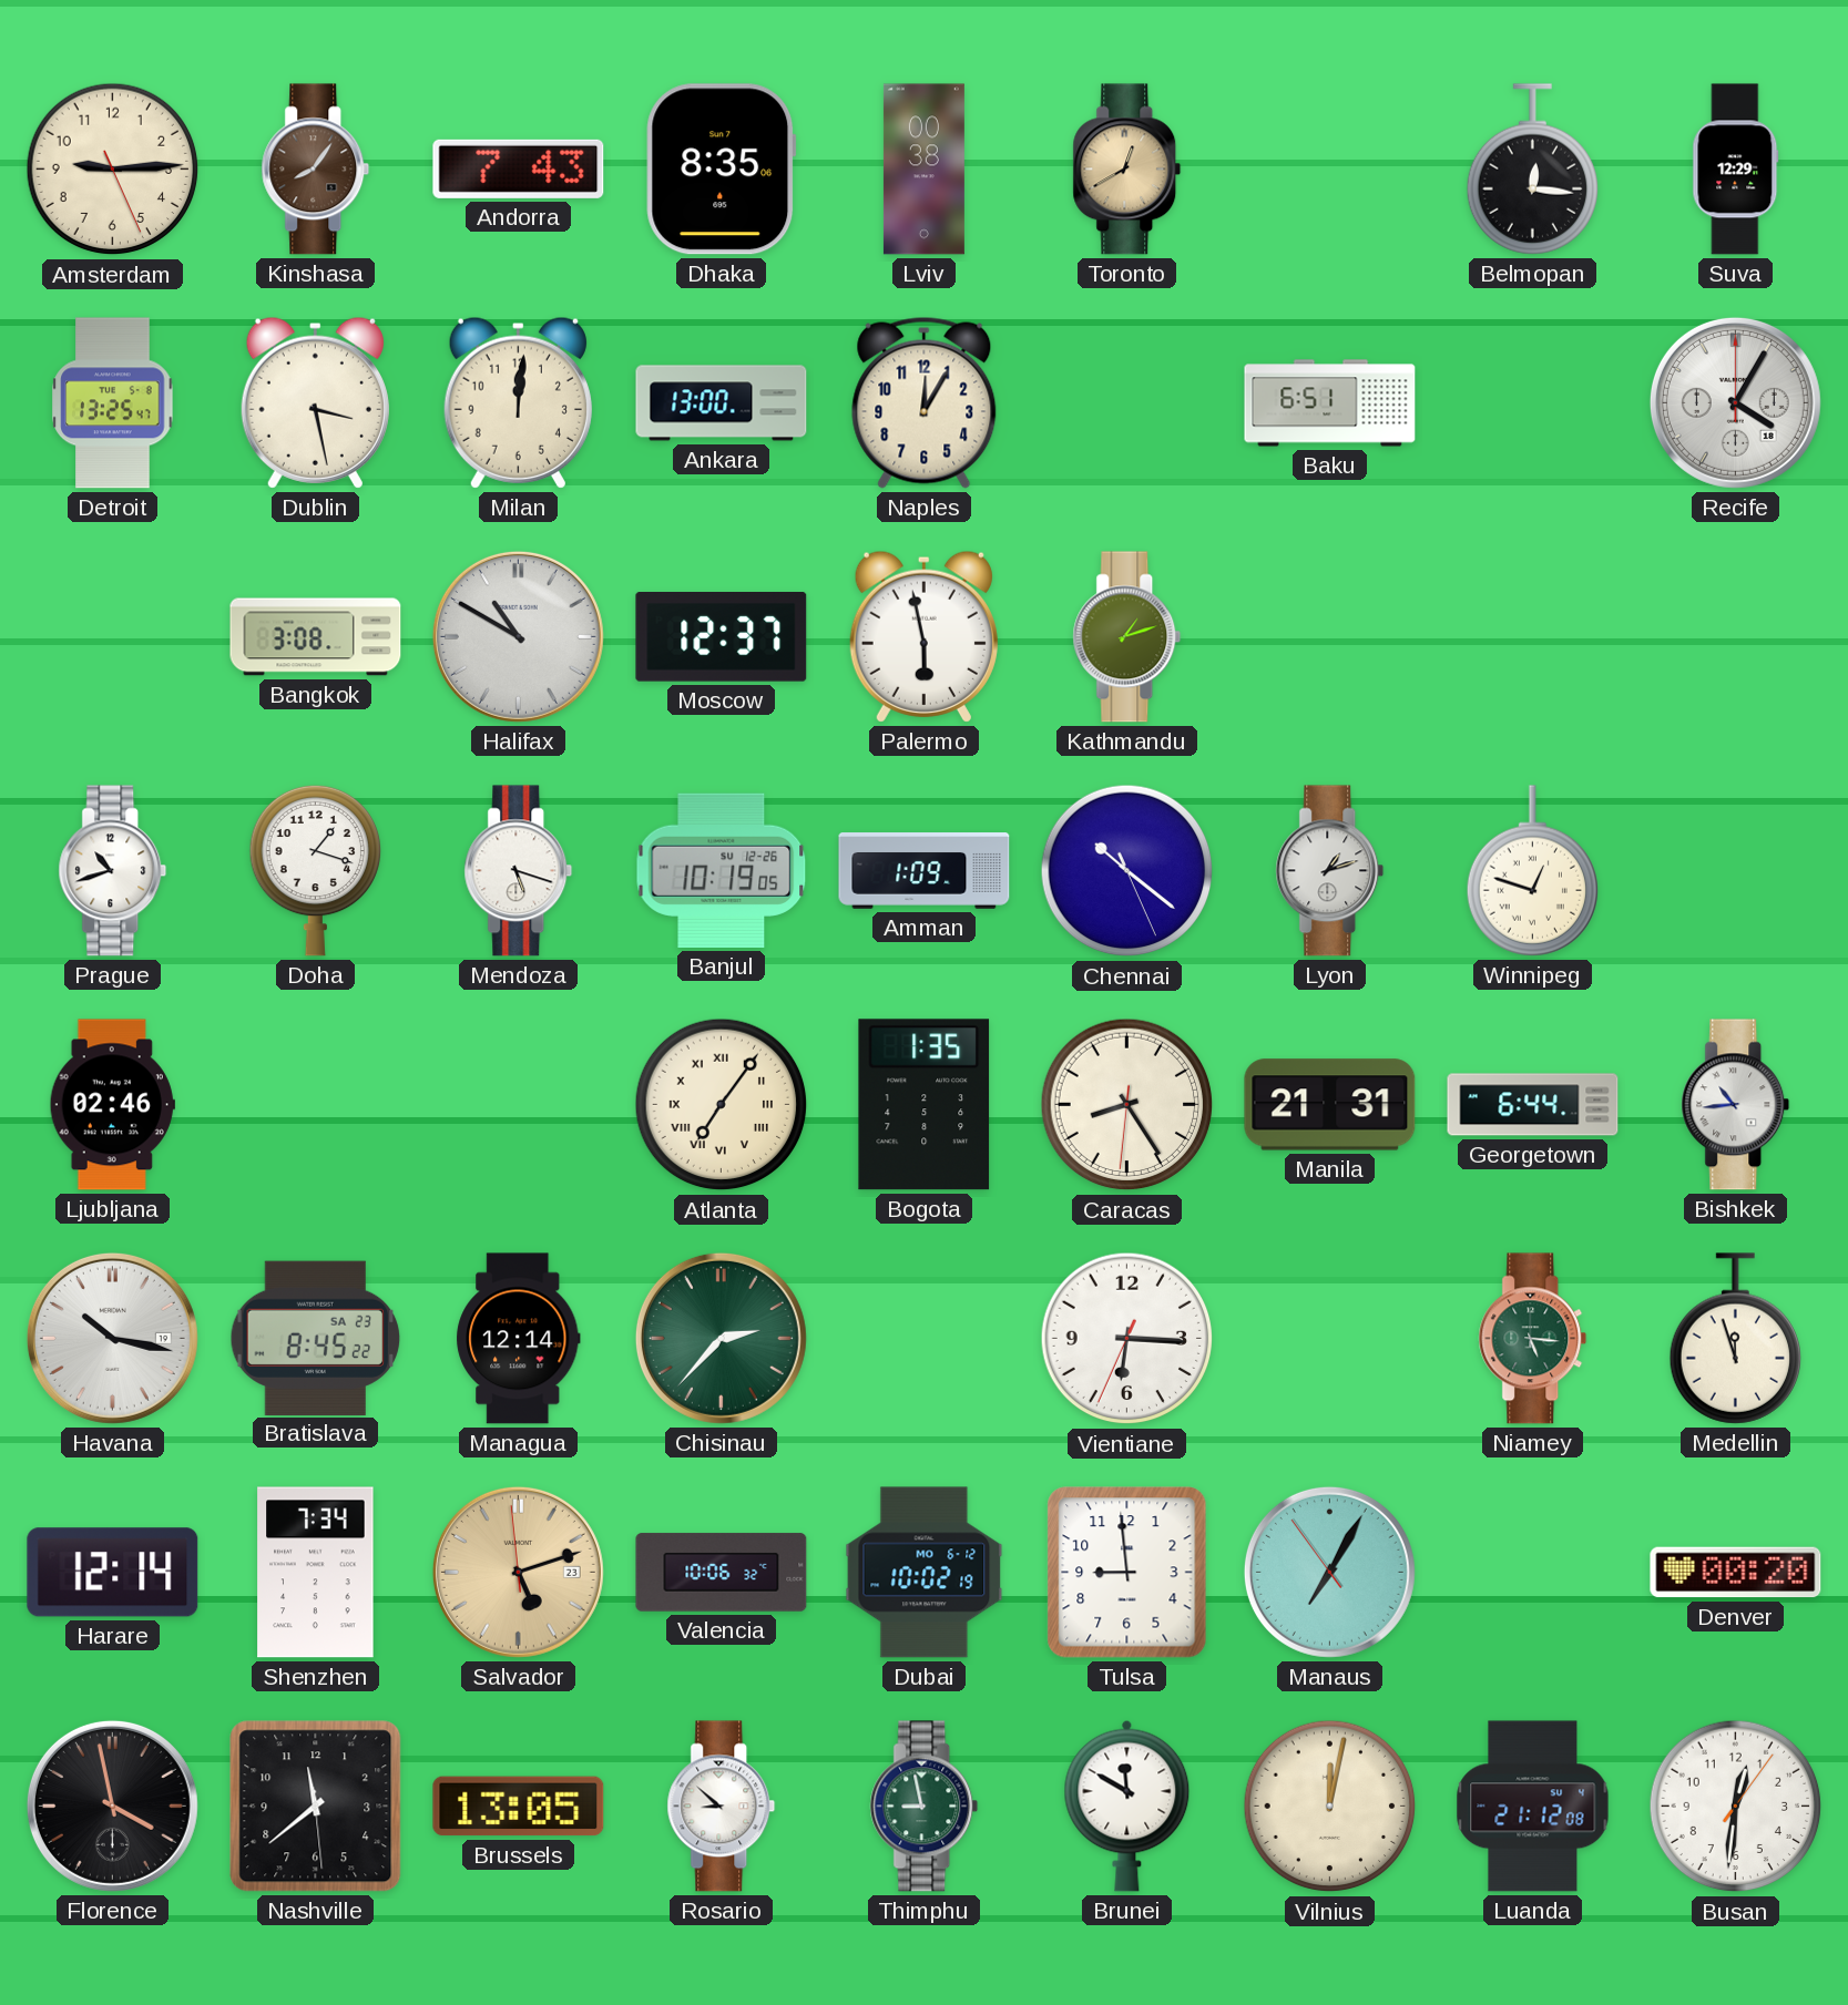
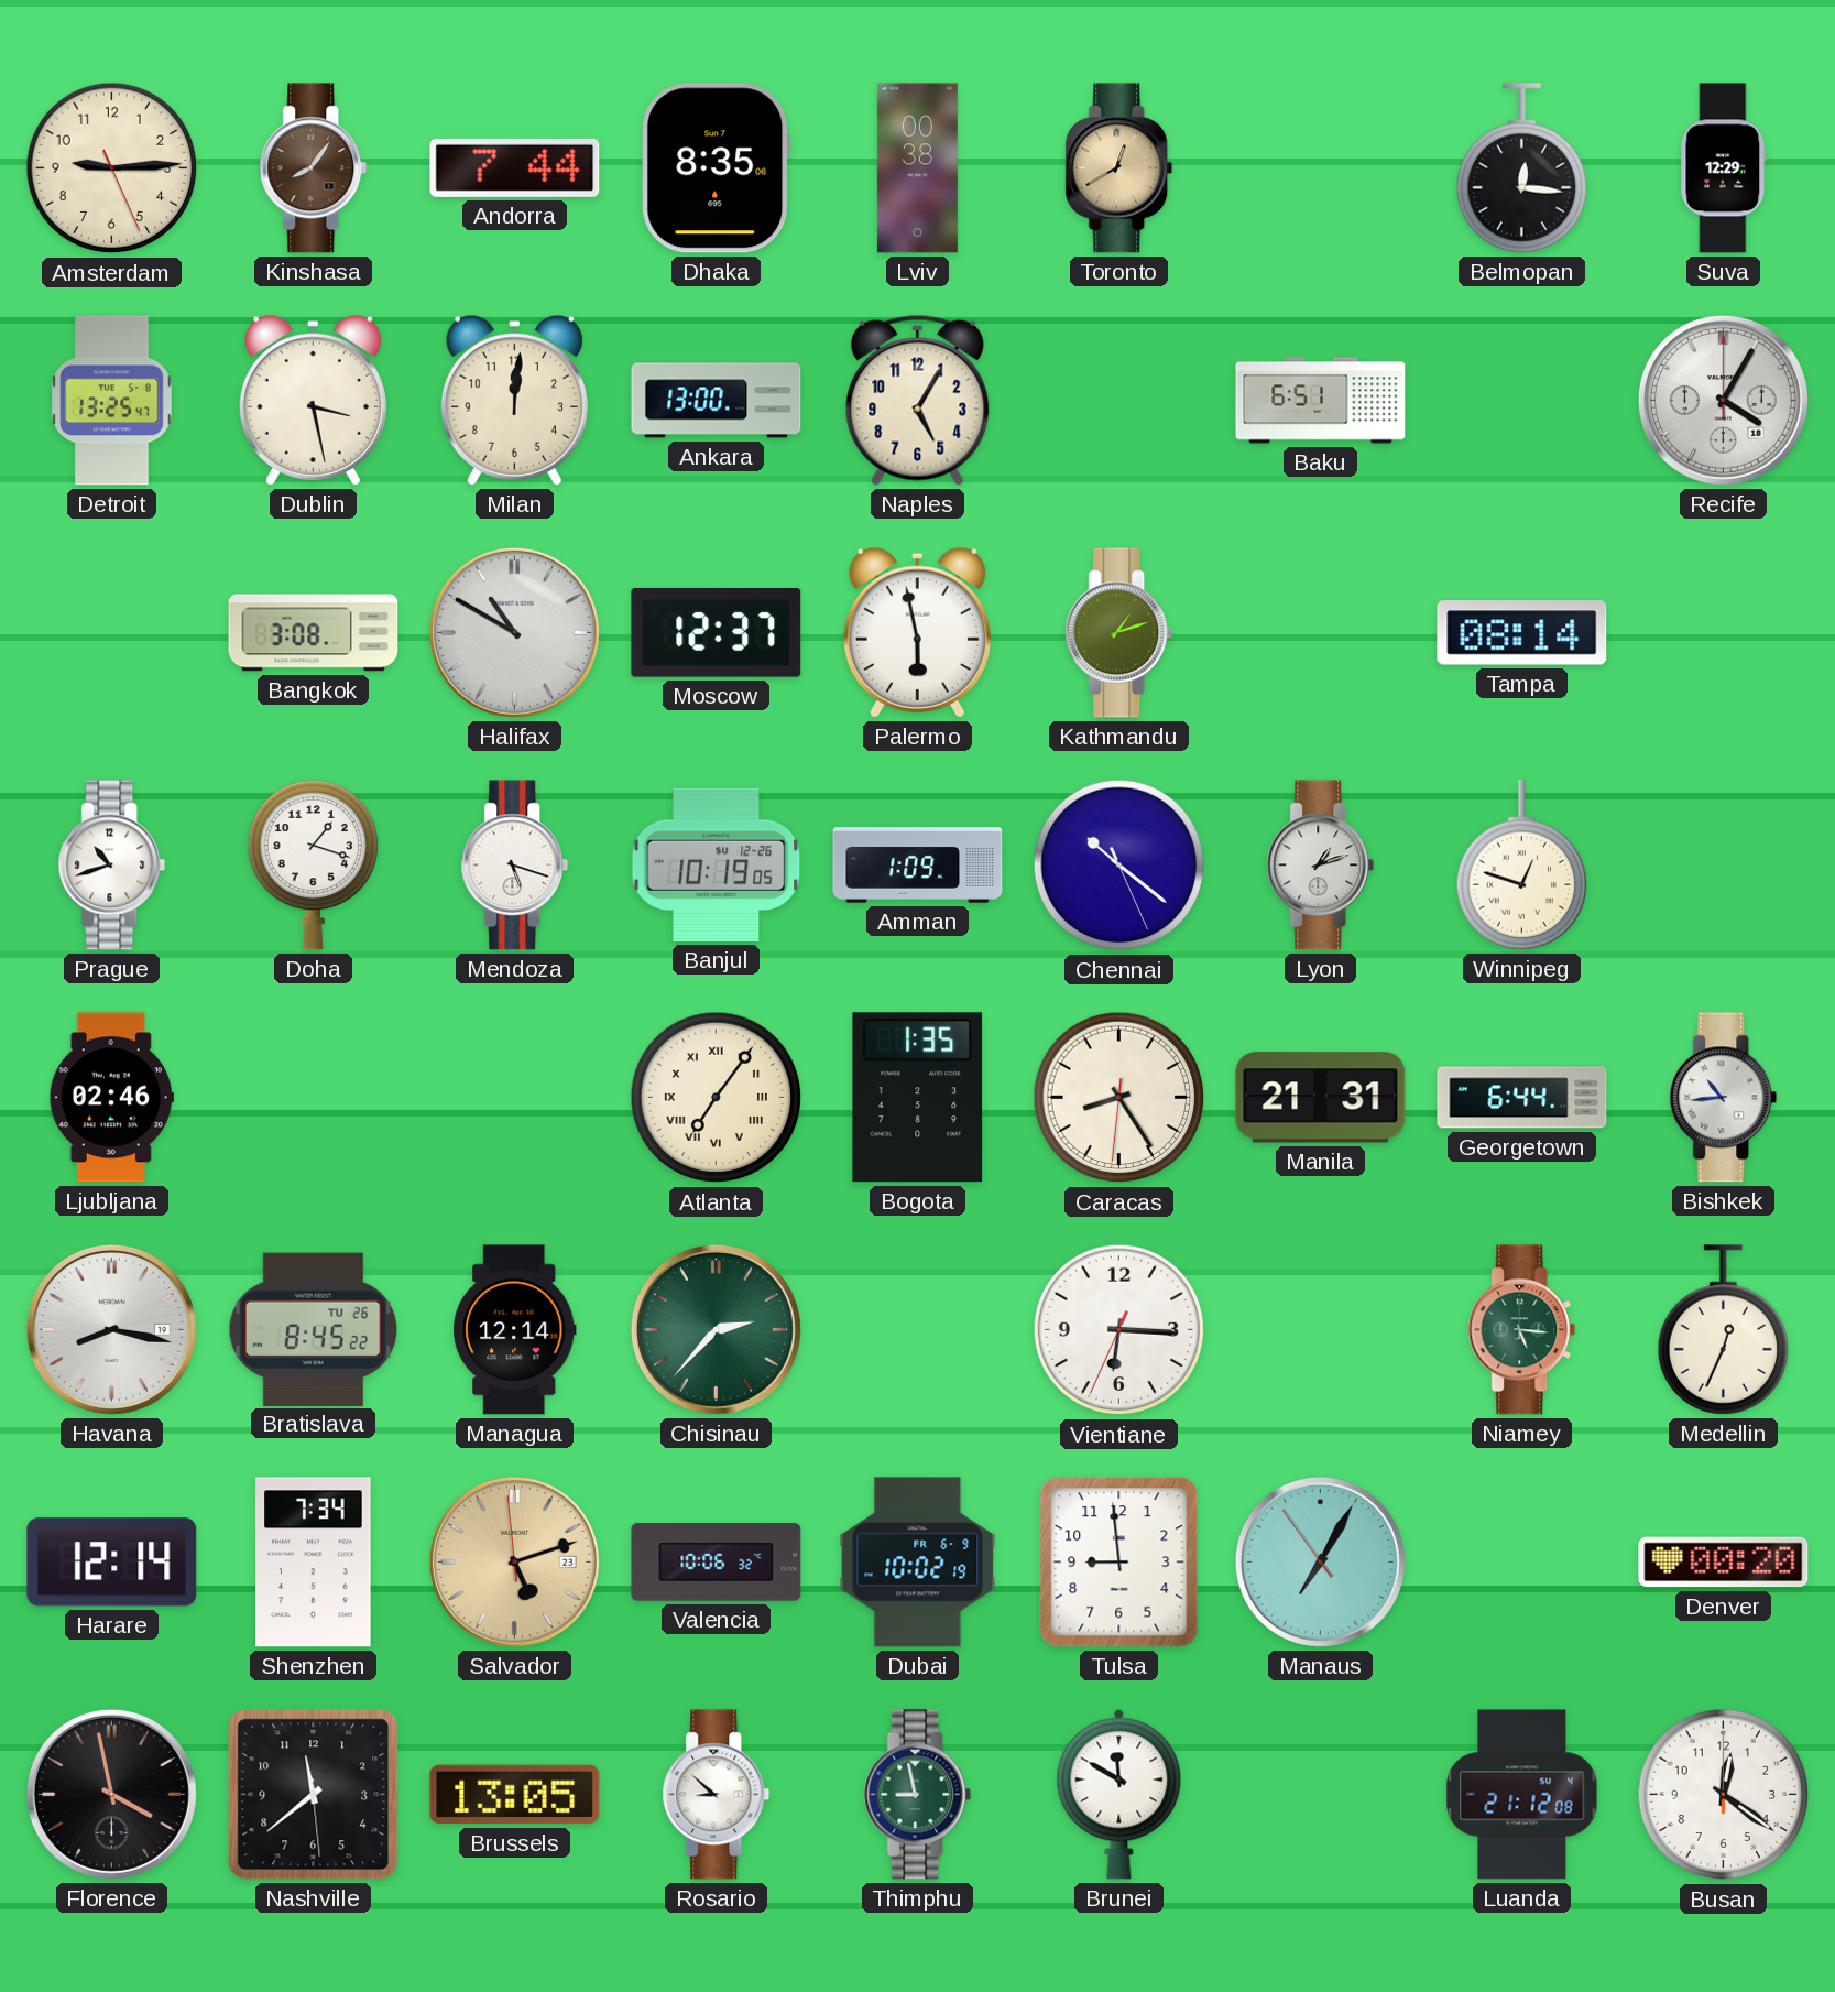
Andorra: 7:43 -> 7:44
Naples: 12:05 -> 5:05
Tampa: none -> 08:14
Havana: 10:17 -> 8:17
Bratislava date: SA 23 -> TU 26
Medellin: 11:57 -> 12:34
Dubai date: MO 6-12 -> FR 6-9
Vilnius: 12:02 -> none
Busan: 12:31 -> 12:21
